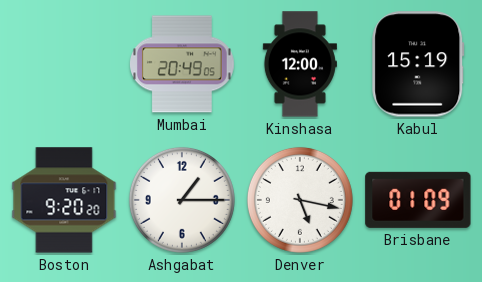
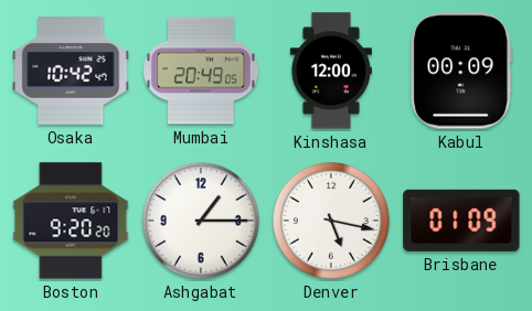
Osaka: none -> 10:42
Kabul: 15:19 -> 00:09
